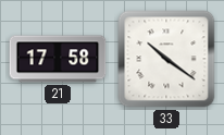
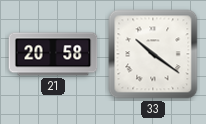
21: 17:58 -> 20:58
